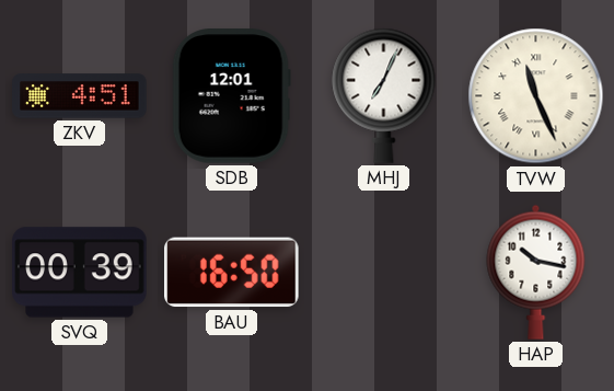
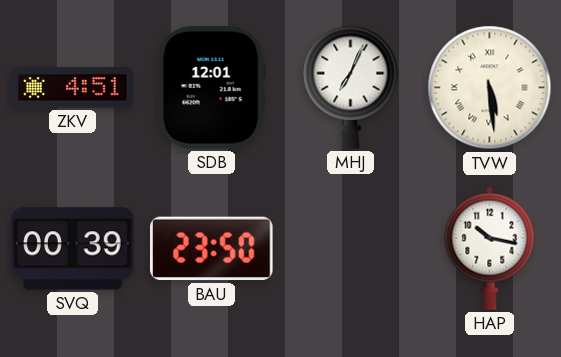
TVW: 11:26 -> 5:29
BAU: 16:50 -> 23:50
